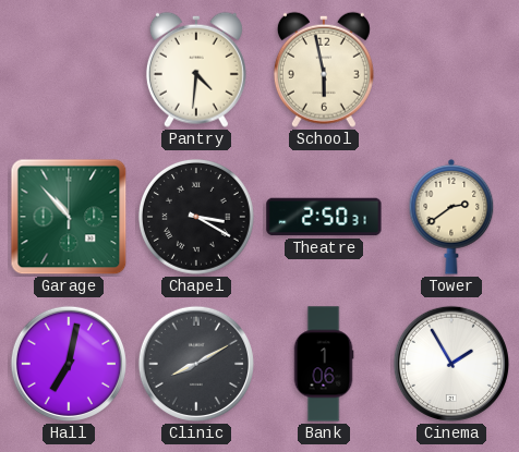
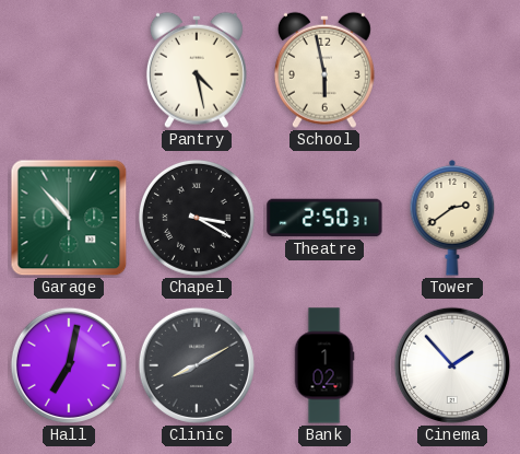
Pantry: 4:31 -> 4:28
Bank: 1:06 -> 1:02
Cinema: 1:55 -> 1:53
